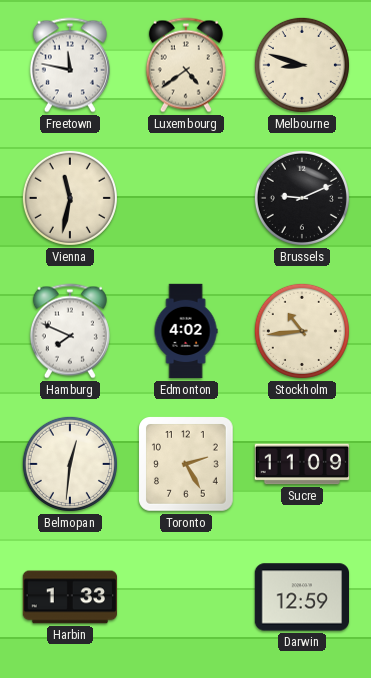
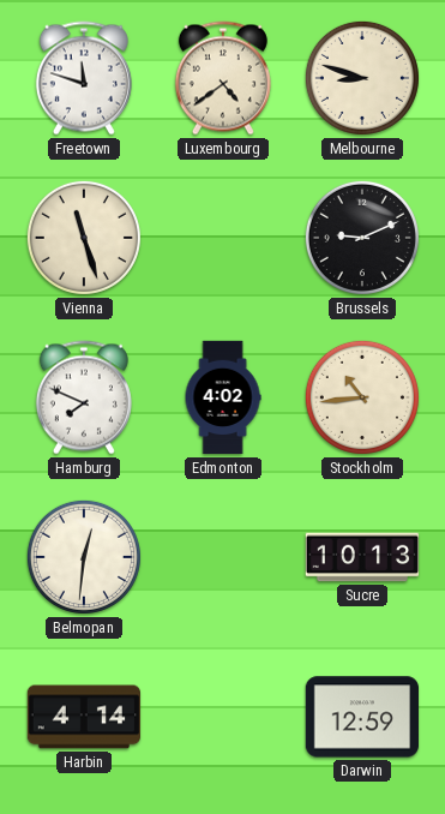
Freetown: 11:47 -> 11:48
Vienna: 11:32 -> 11:27
Toronto: 2:25 -> none
Sucre: 11:09 -> 10:13
Harbin: 1:33 -> 4:14
